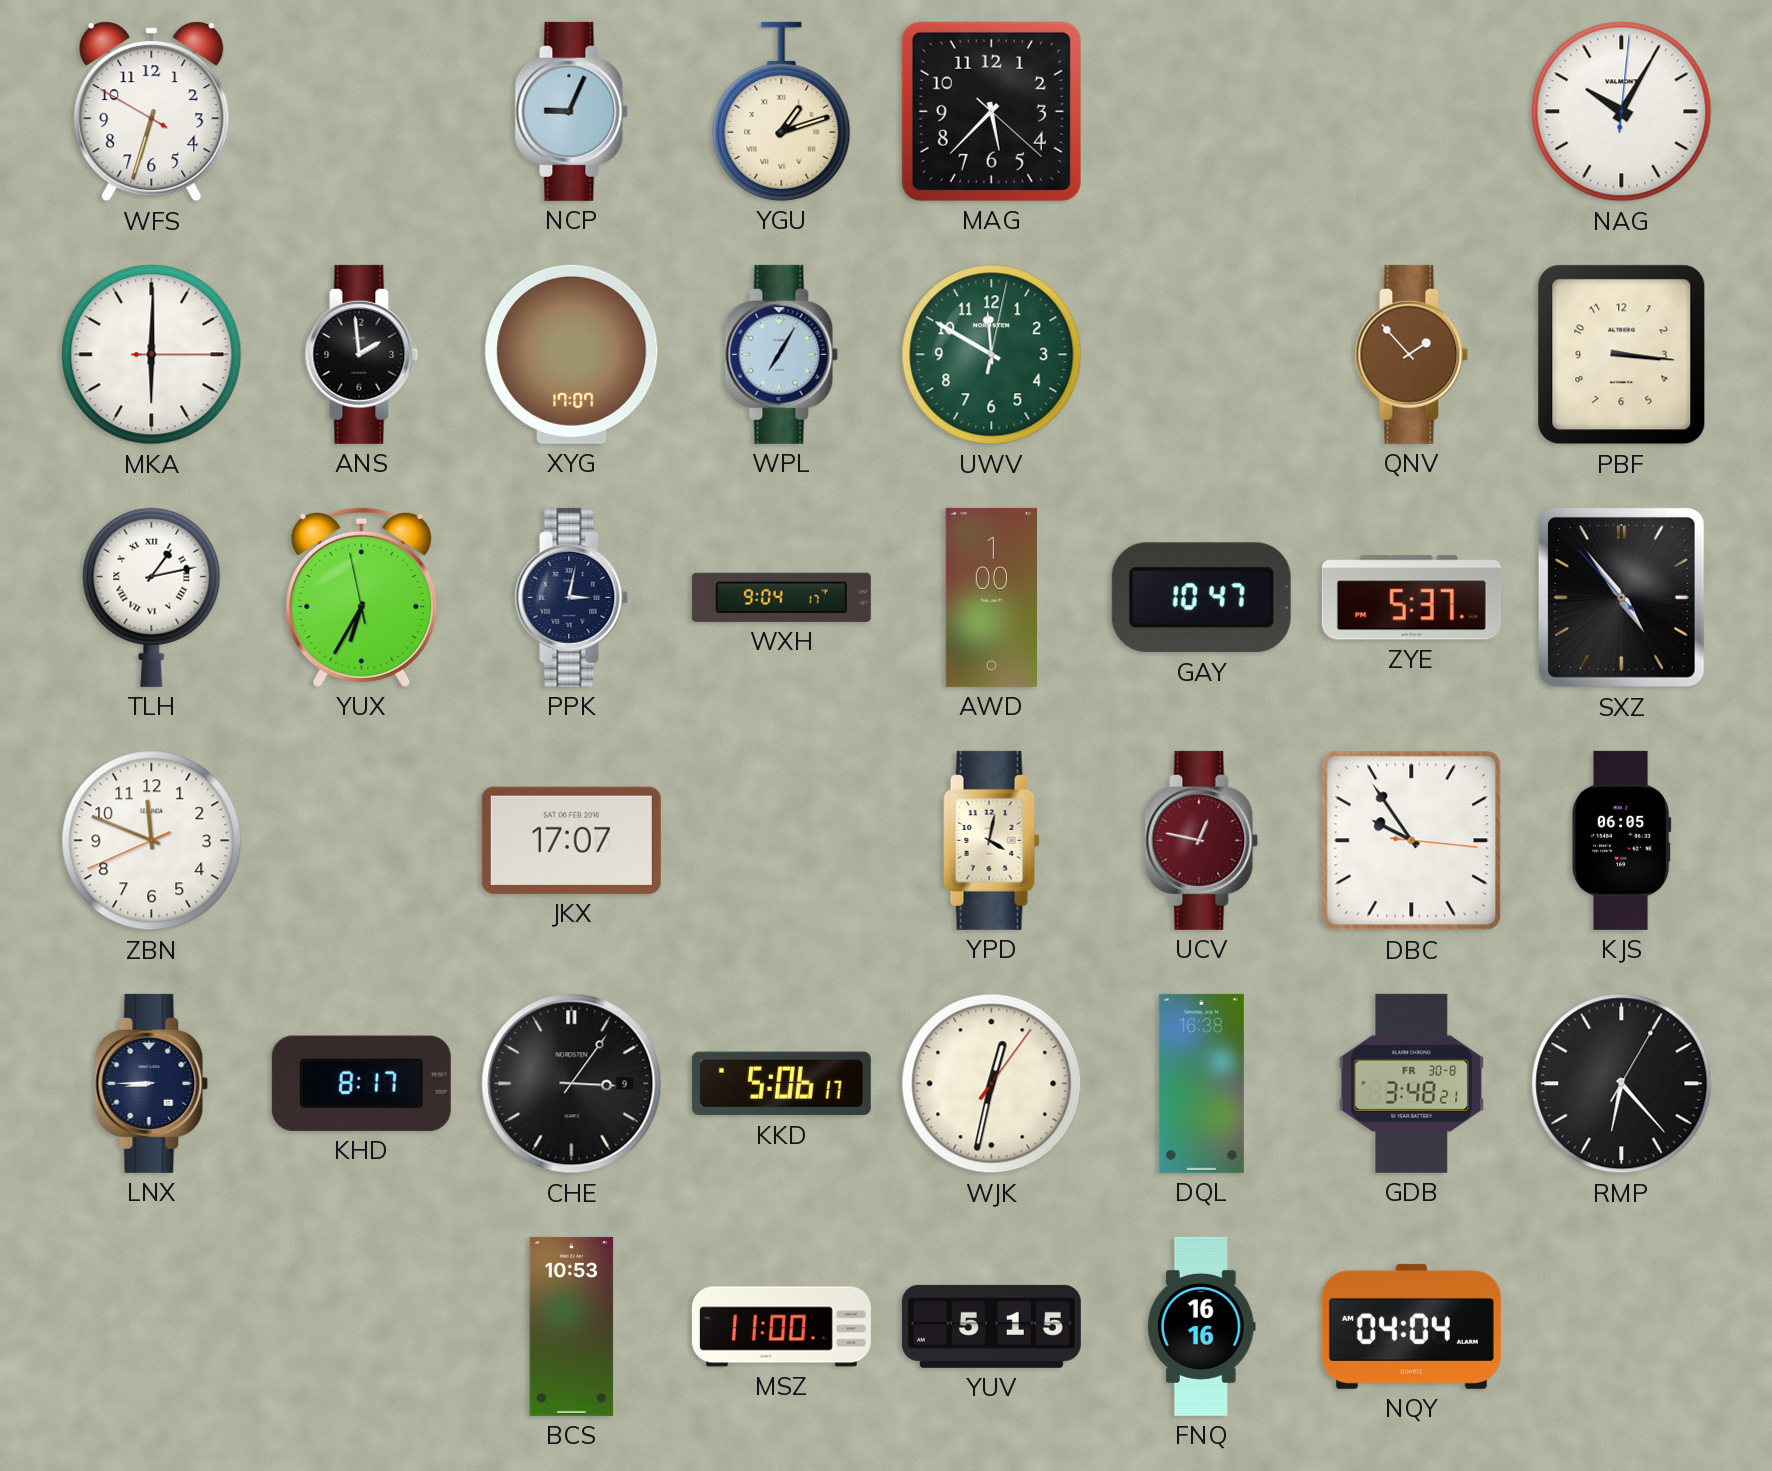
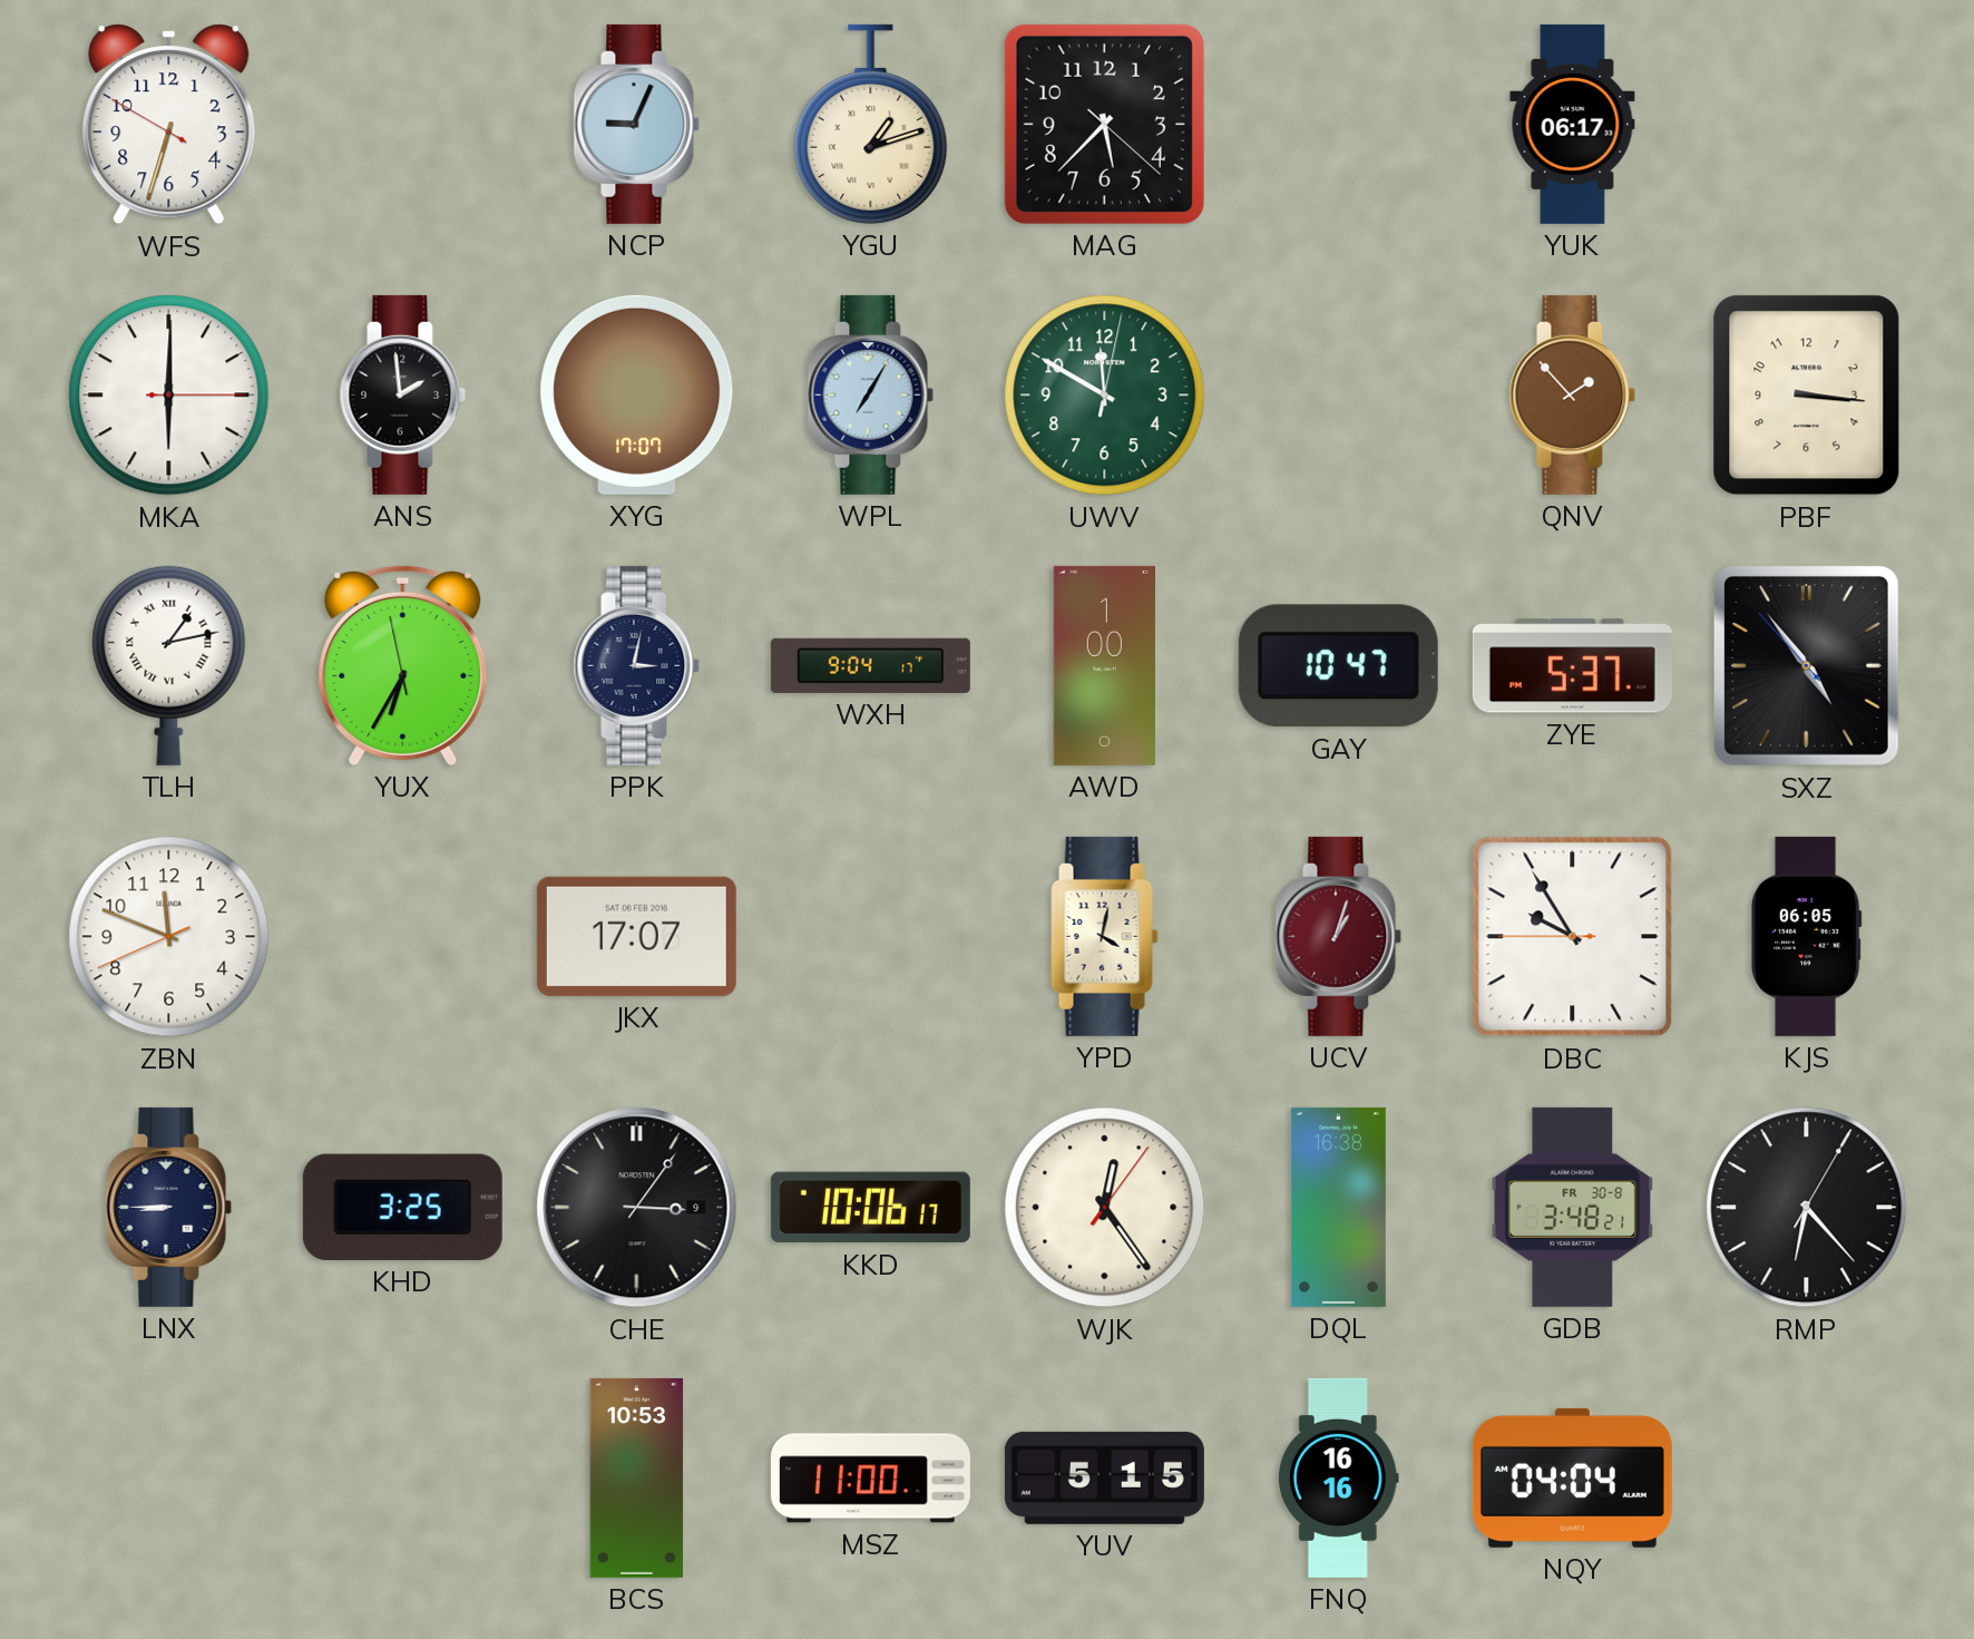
YUK: none -> 06:17
NAG: 10:05 -> none
UCV: 12:47 -> 1:03
DBC: 9:54:16 -> 9:54:45
KHD: 8:17 -> 3:25
KKD: 5:06 -> 10:06
WJK: 12:32 -> 12:24
